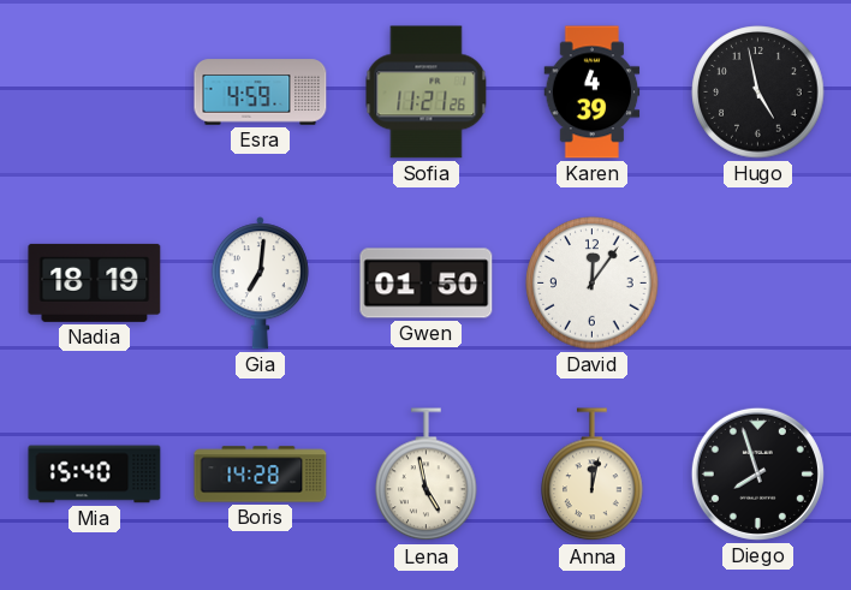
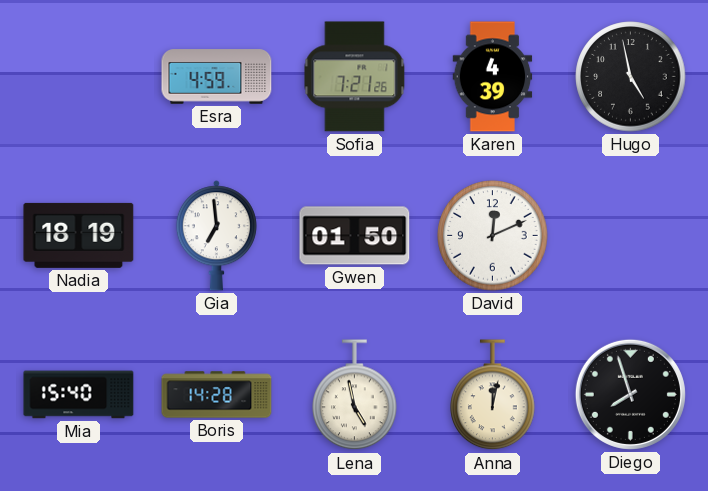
Sofia: 11:21 -> 7:21
Gia: 7:01 -> 6:59
David: 12:06 -> 12:11
